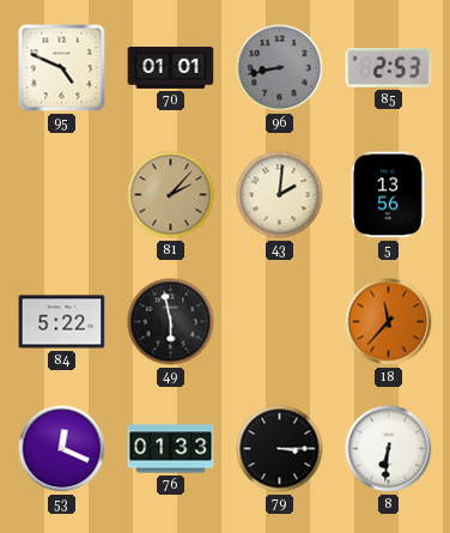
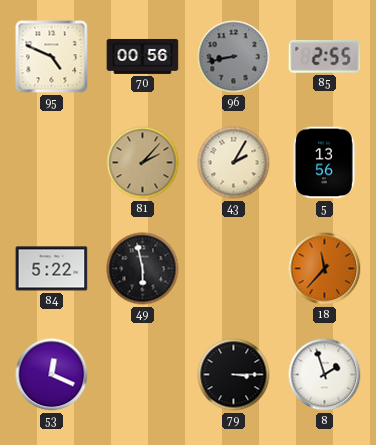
70: 01:01 -> 00:56
85: 2:53 -> 2:55
43: 2:01 -> 2:05
76: 01:33 -> none
8: 6:31 -> 1:57
